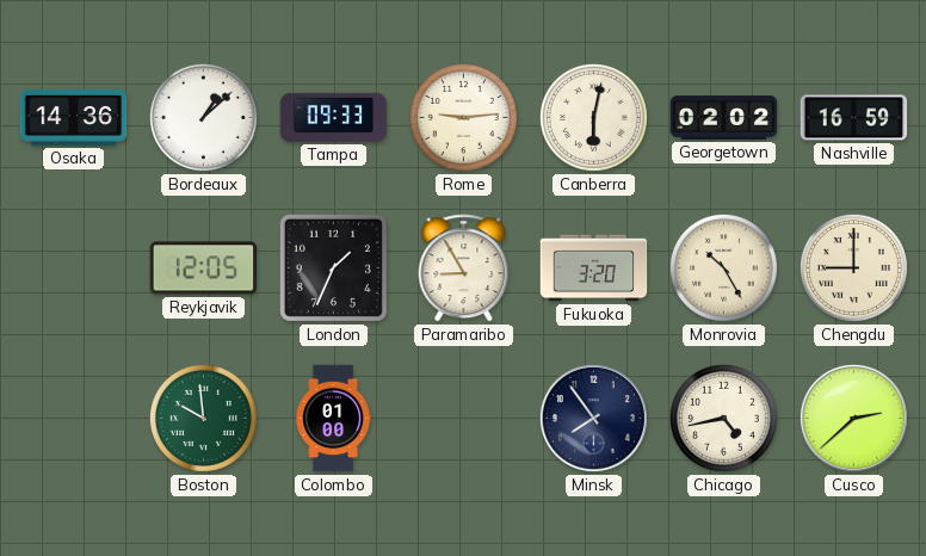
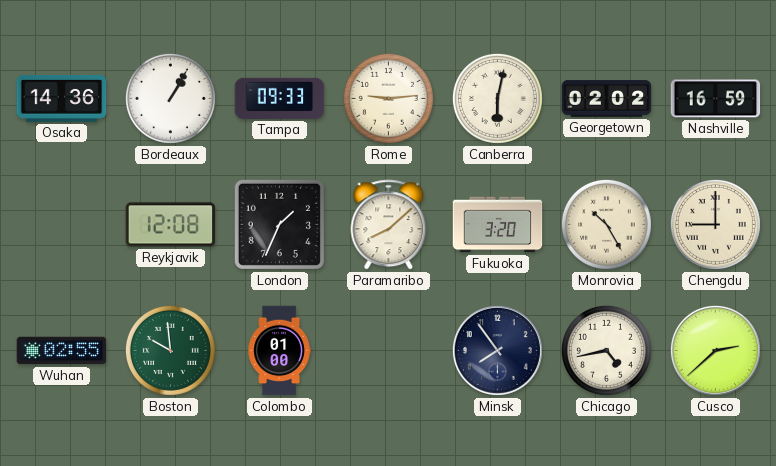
Bordeaux: 1:08 -> 1:05
Reykjavik: 12:05 -> 12:08
Paramaribo: 8:55 -> 8:08
Wuhan: none -> 02:55
